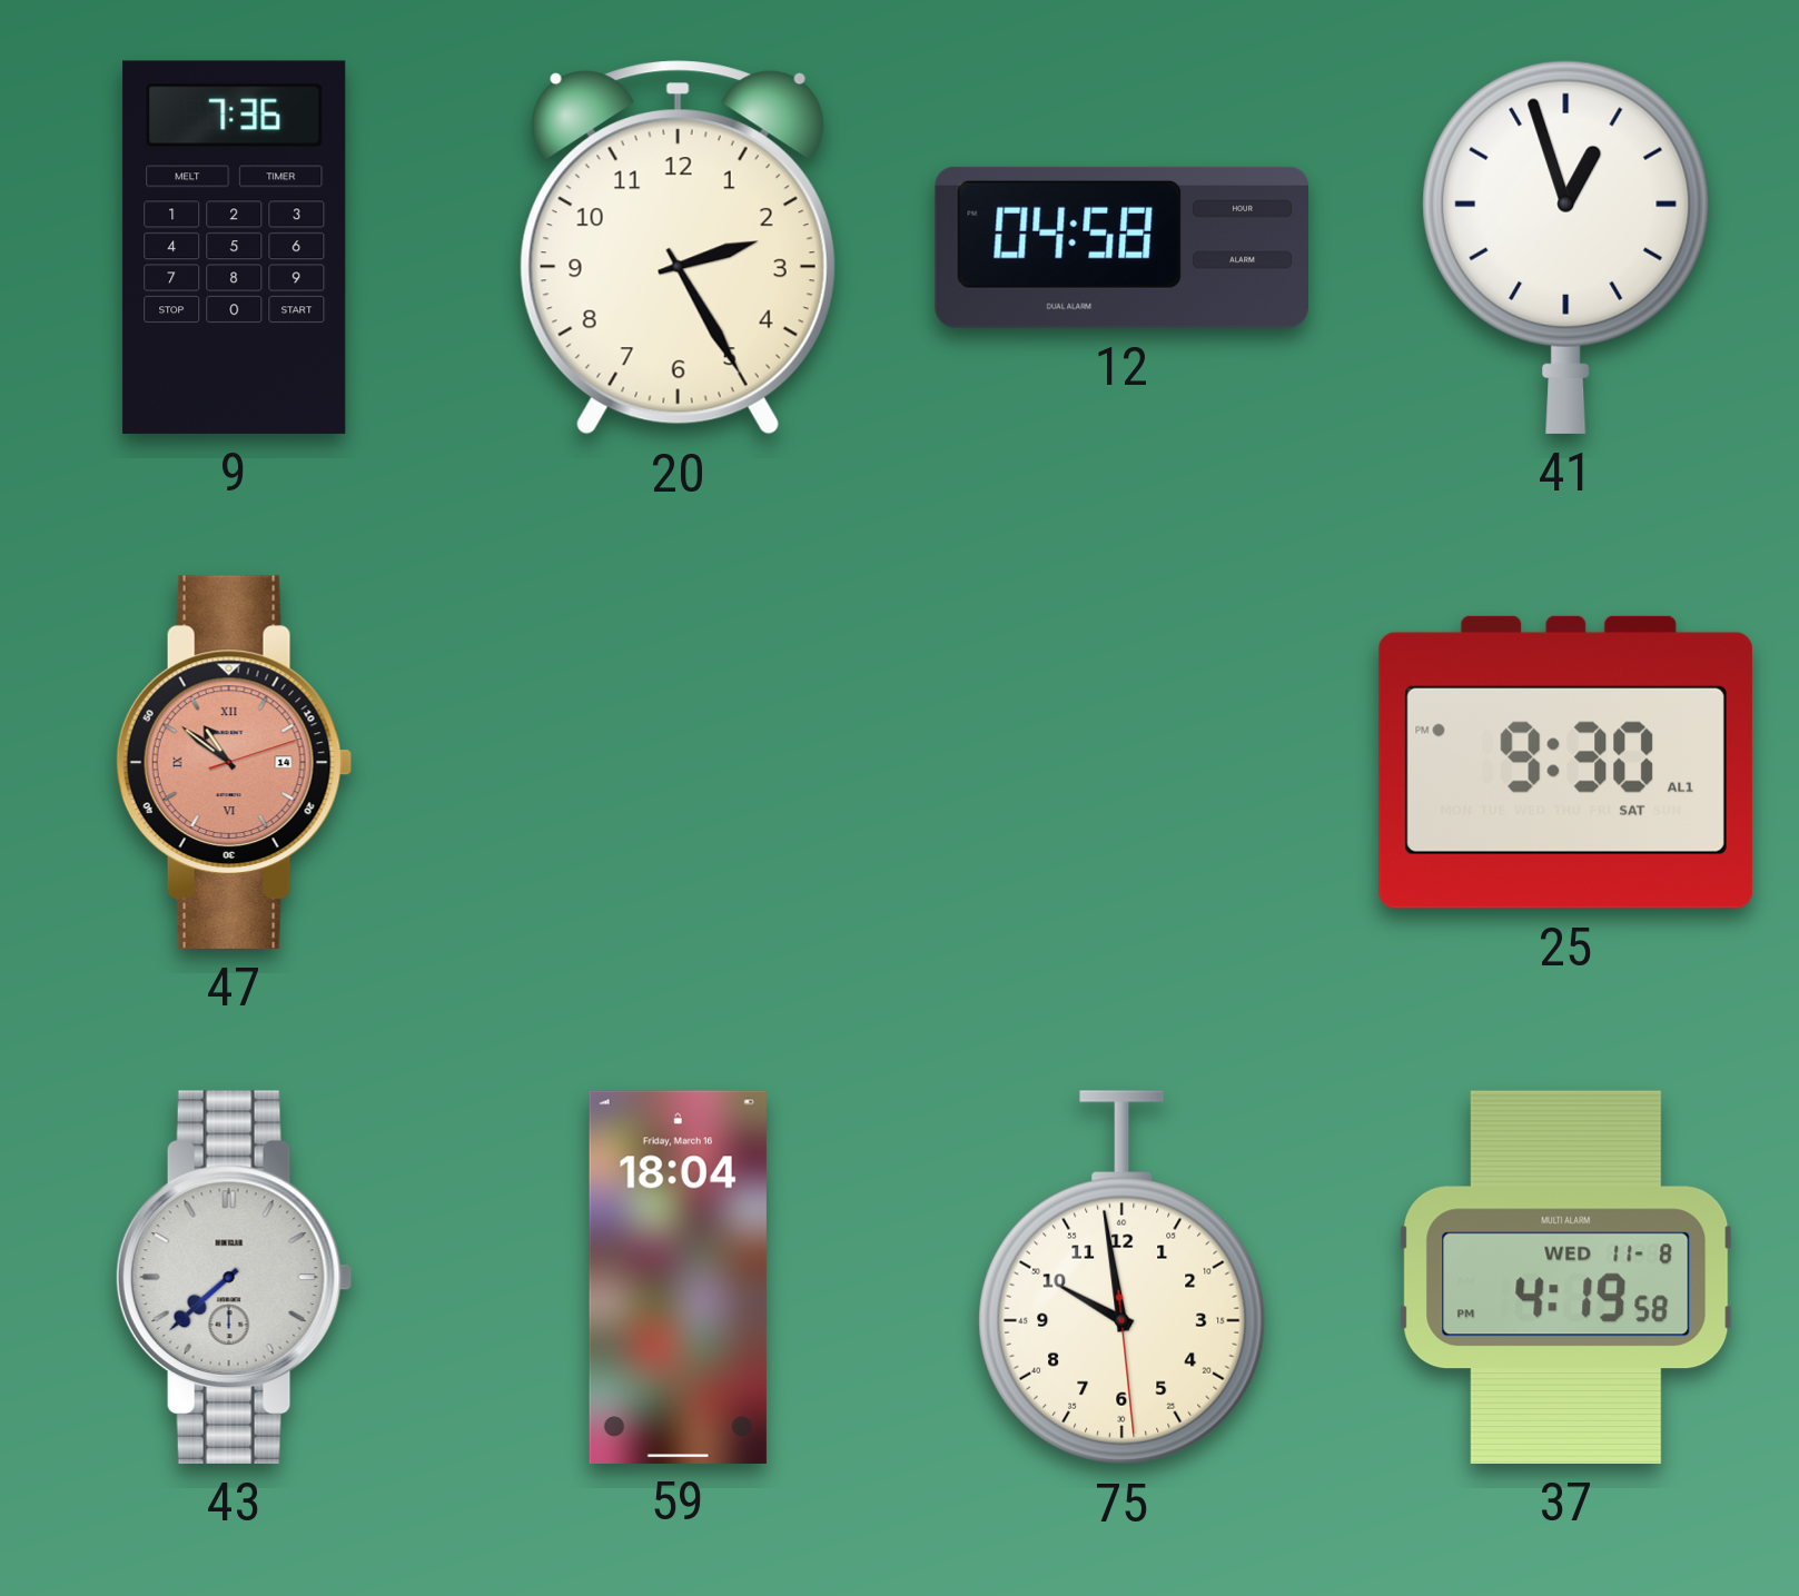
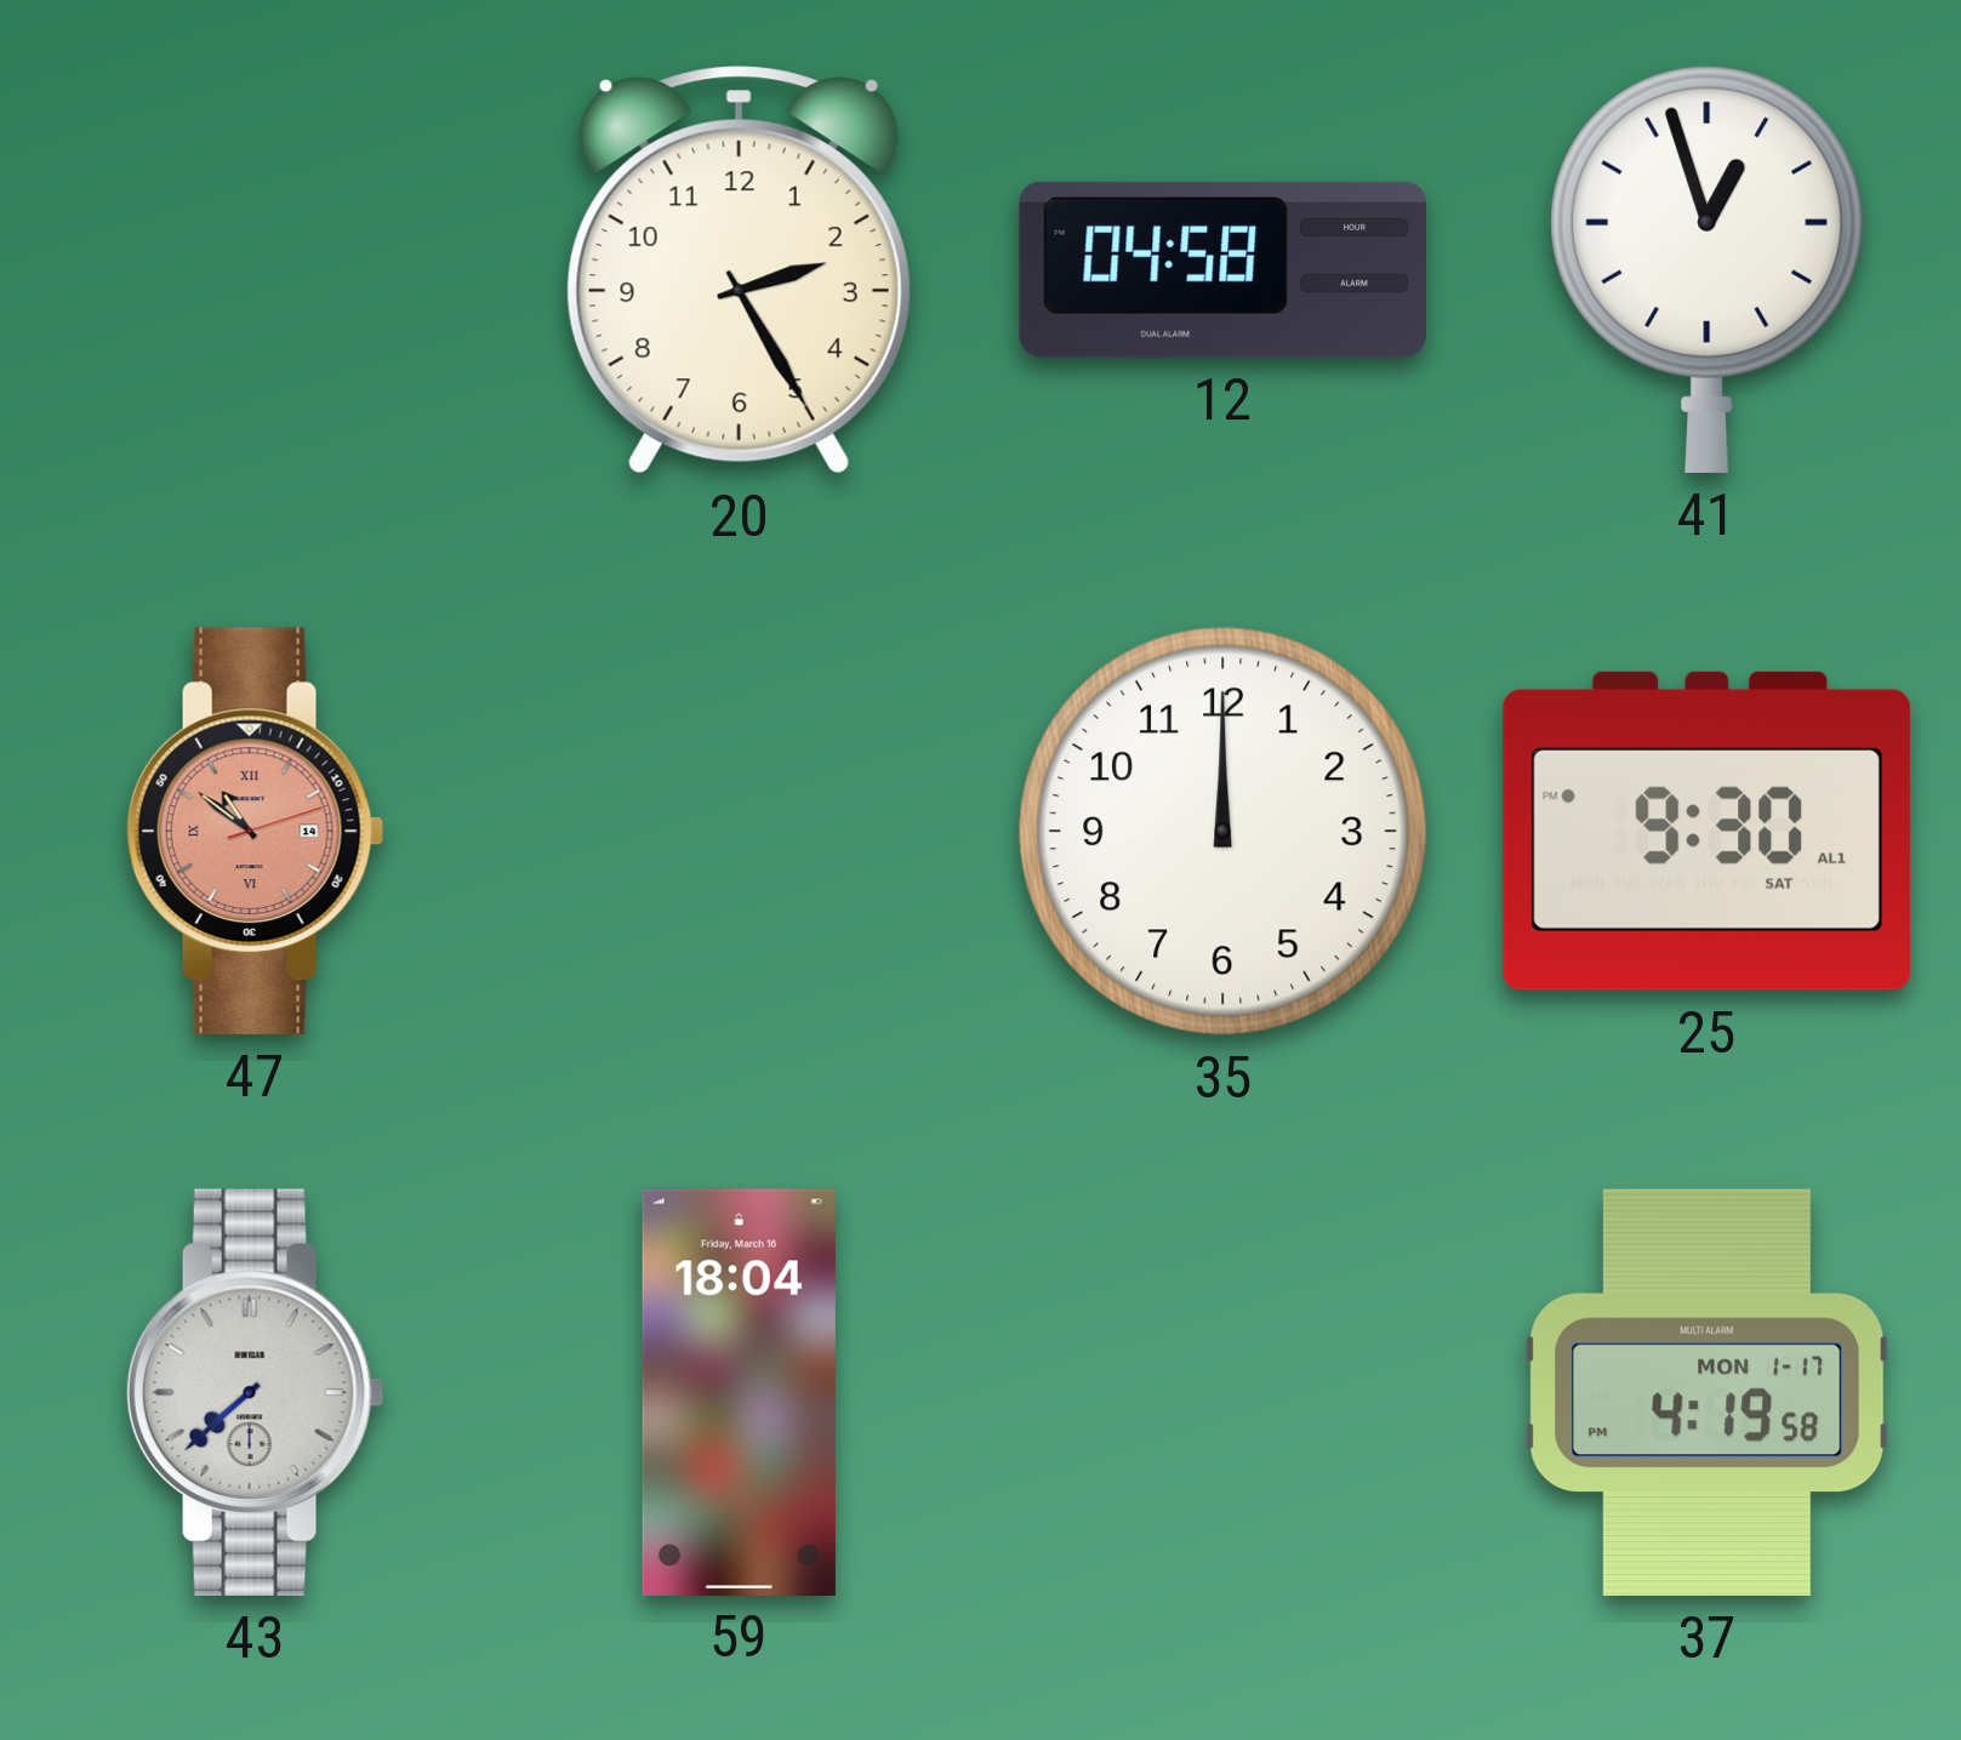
9: 7:36 -> none
35: none -> 12:00
75: 9:58 -> none
37 date: WED 11-8 -> MON 1-17
